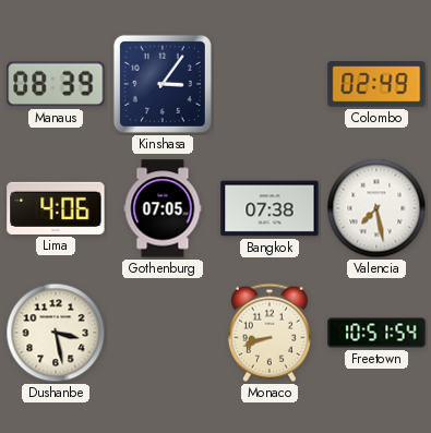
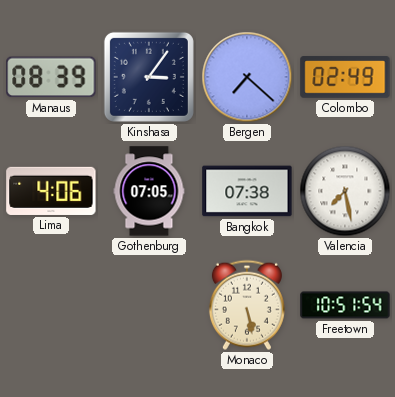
Bergen: none -> 7:22
Dushanbe: 3:28 -> none
Monaco: 8:42 -> 5:28
